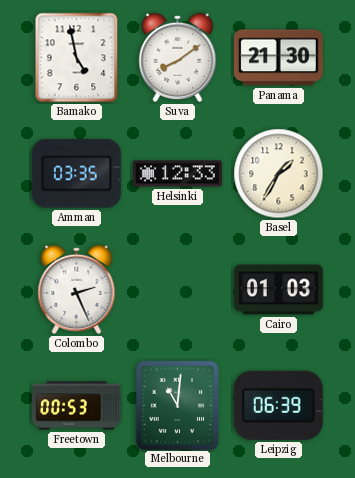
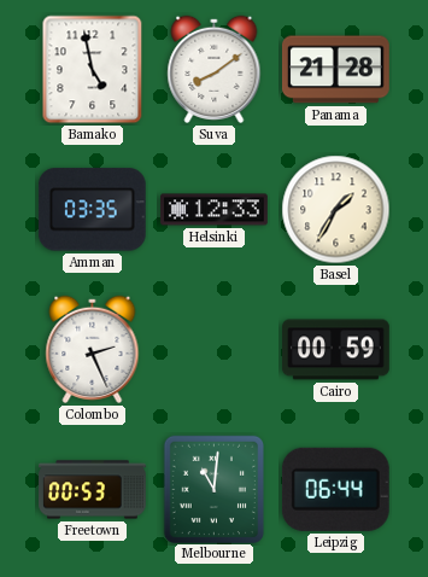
Panama: 21:30 -> 21:28
Cairo: 01:03 -> 00:59
Leipzig: 06:39 -> 06:44
